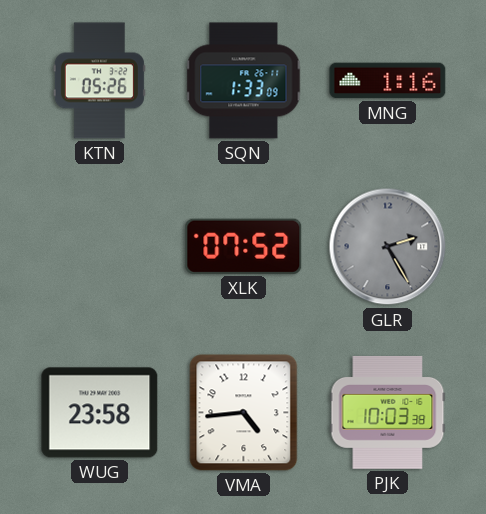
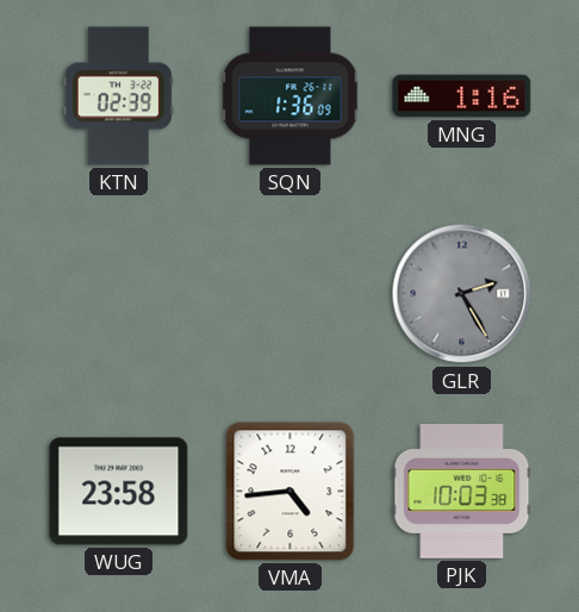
KTN: 05:26 -> 02:39
SQN: 1:33 -> 1:36
XLK: 07:52 -> none
